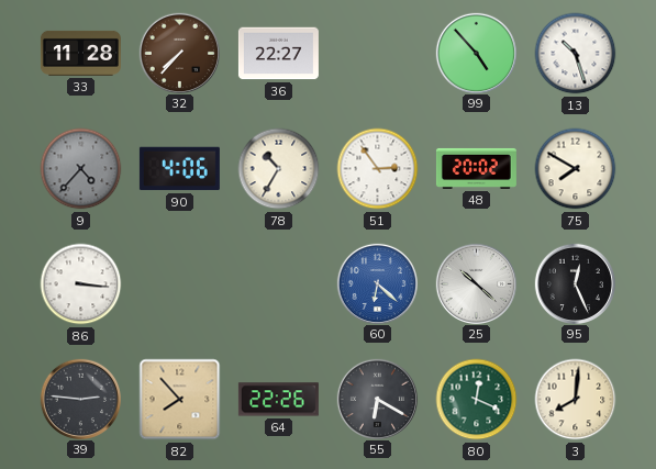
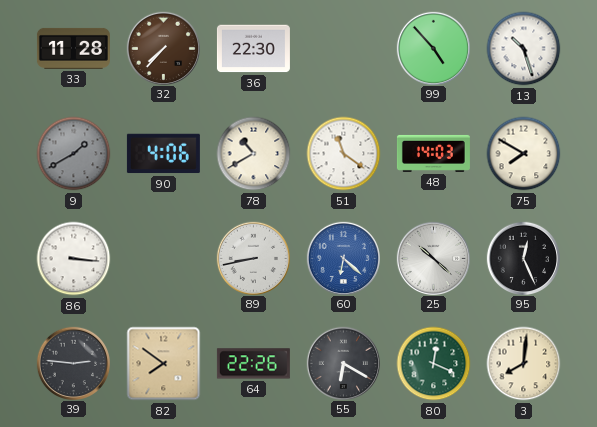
36: 22:27 -> 22:30
9: 4:37 -> 1:40
78: 10:35 -> 10:40
51: 2:54 -> 11:21
48: 20:02 -> 14:03
89: none -> 8:43
82: 7:53 -> 7:51
